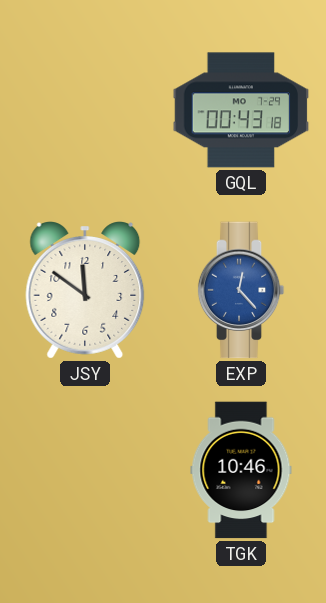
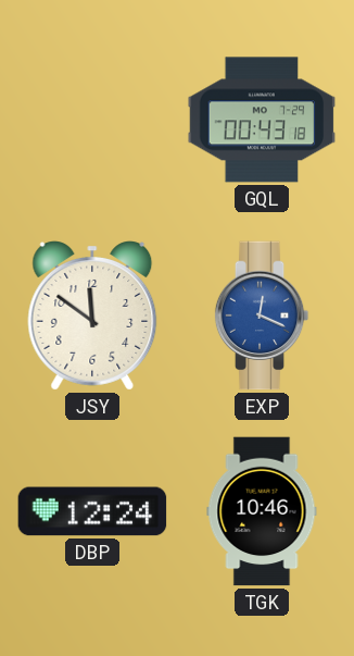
EXP: 12:23 -> 12:19
DBP: none -> 12:24
